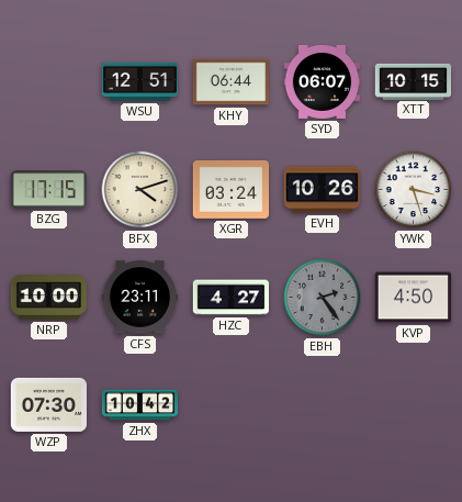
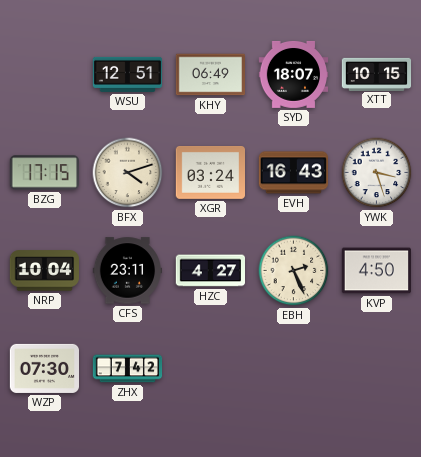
KHY: 06:44 -> 06:49
SYD: 06:07 -> 18:07
EVH: 10:26 -> 16:43
NRP: 10:00 -> 10:04
EBH: 2:24 -> 2:26
EBH dial: grey -> cream
ZHX: 10:42 -> 7:42
